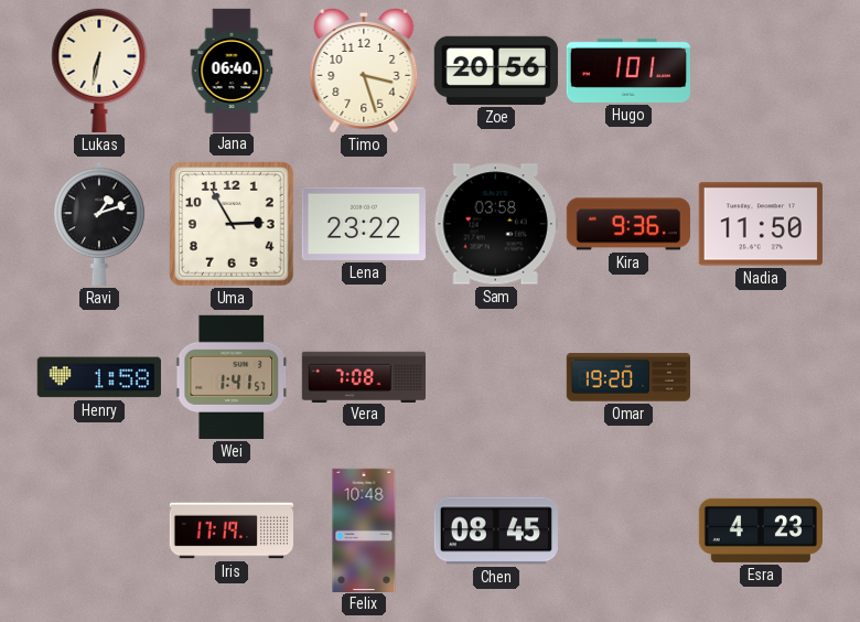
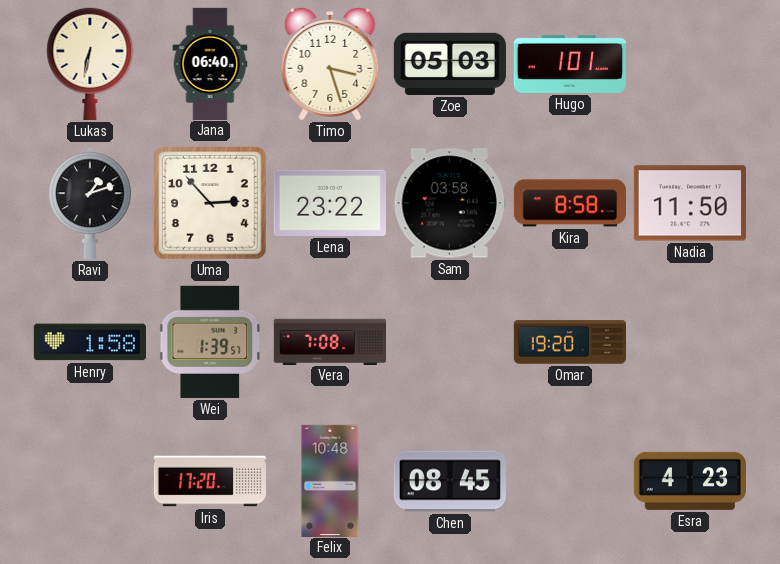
Zoe: 20:56 -> 05:03
Uma: 2:55 -> 2:53
Kira: 9:36 -> 8:58
Wei: 1:41 -> 1:39
Iris: 17:19 -> 17:20
